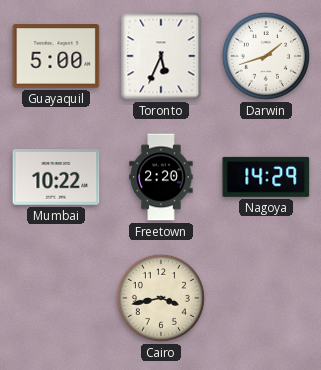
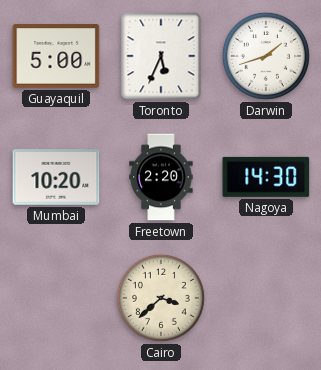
Mumbai: 10:22 -> 10:20
Nagoya: 14:29 -> 14:30
Cairo: 3:43 -> 3:38
